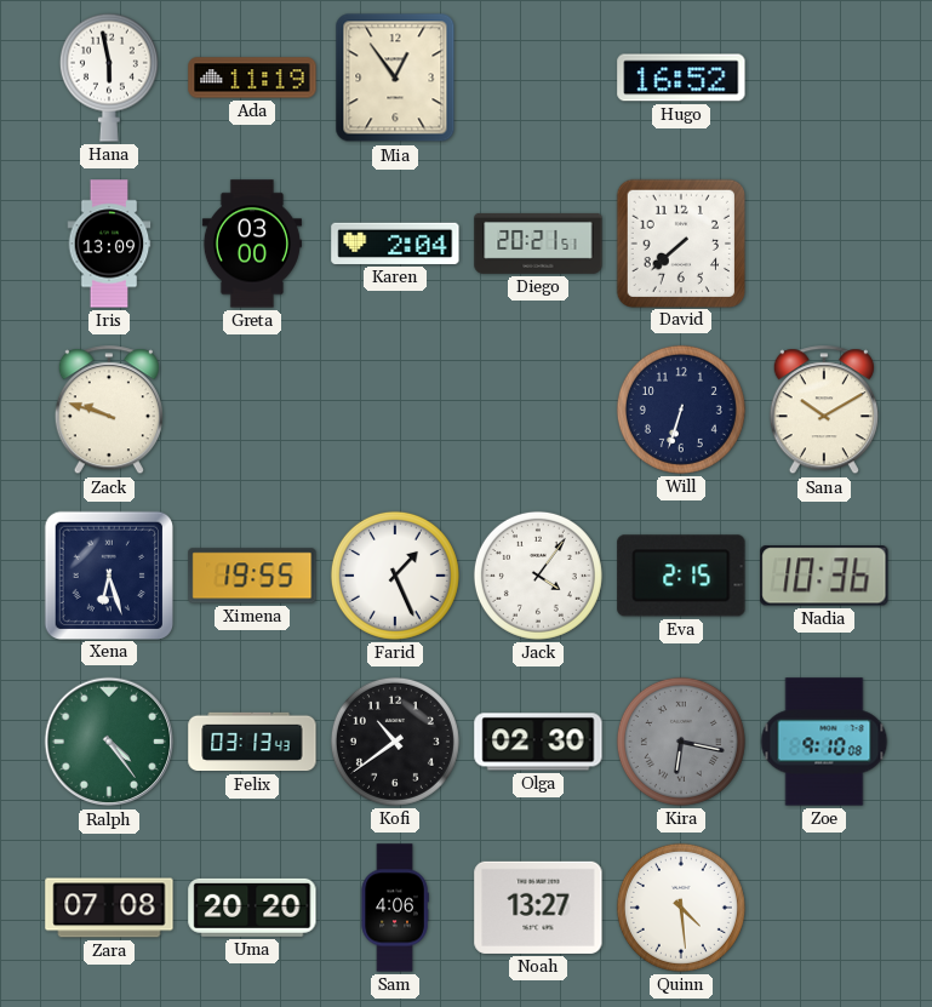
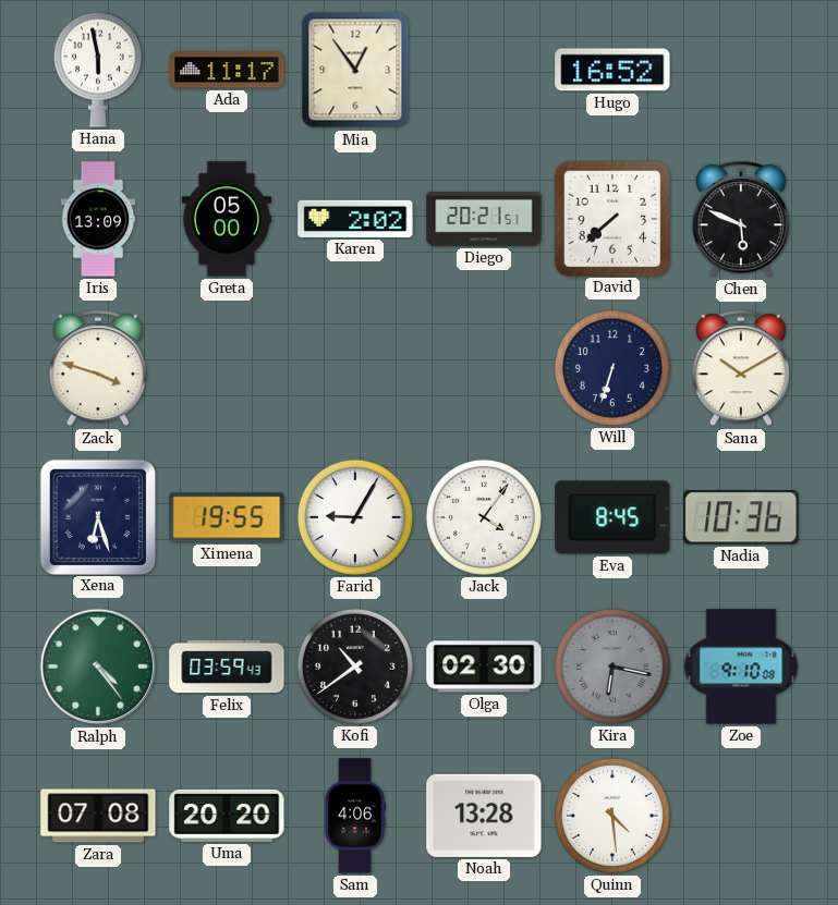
Ada: 11:19 -> 11:17
Greta: 03:00 -> 05:00
Karen: 2:04 -> 2:02
Chen: none -> 5:49
Zack: 9:48 -> 3:48
Farid: 1:26 -> 9:05
Eva: 2:15 -> 8:45
Felix: 03:13 -> 03:59
Noah: 13:27 -> 13:28
